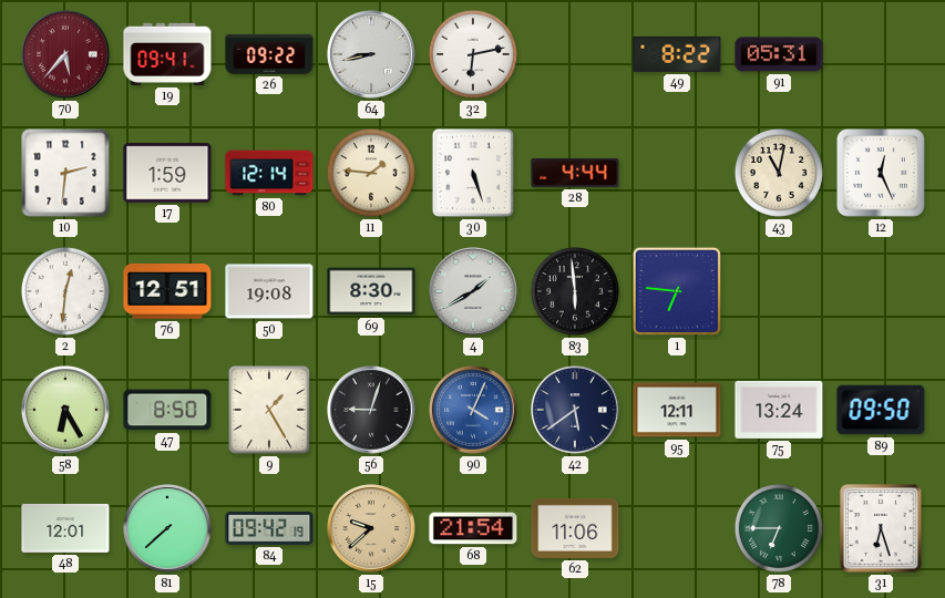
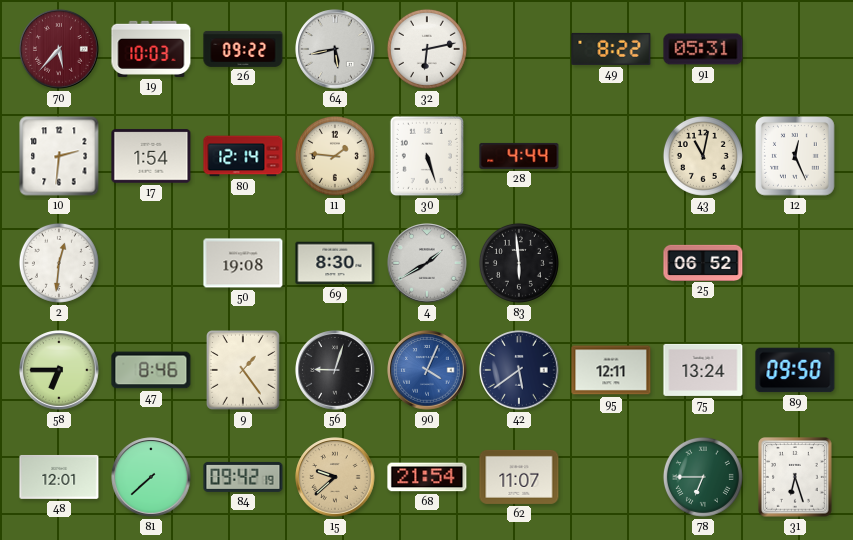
19: 09:41 -> 10:03
64: 8:43 -> 5:43
17: 1:59 -> 1:54
76: 12:51 -> none
1: 6:46 -> none
25: none -> 06:52
58: 6:25 -> 6:45
47: 8:50 -> 8:46
9: 1:25 -> 1:24
62: 11:06 -> 11:07
